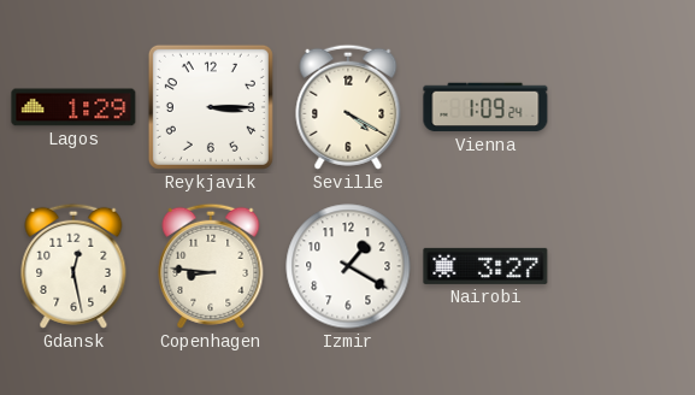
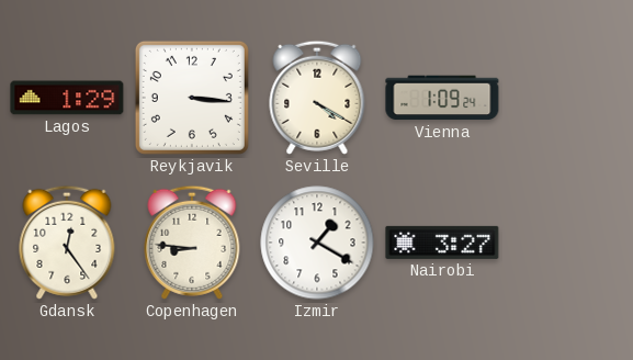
Reykjavik: 3:15 -> 3:16
Gdansk: 12:28 -> 12:24
